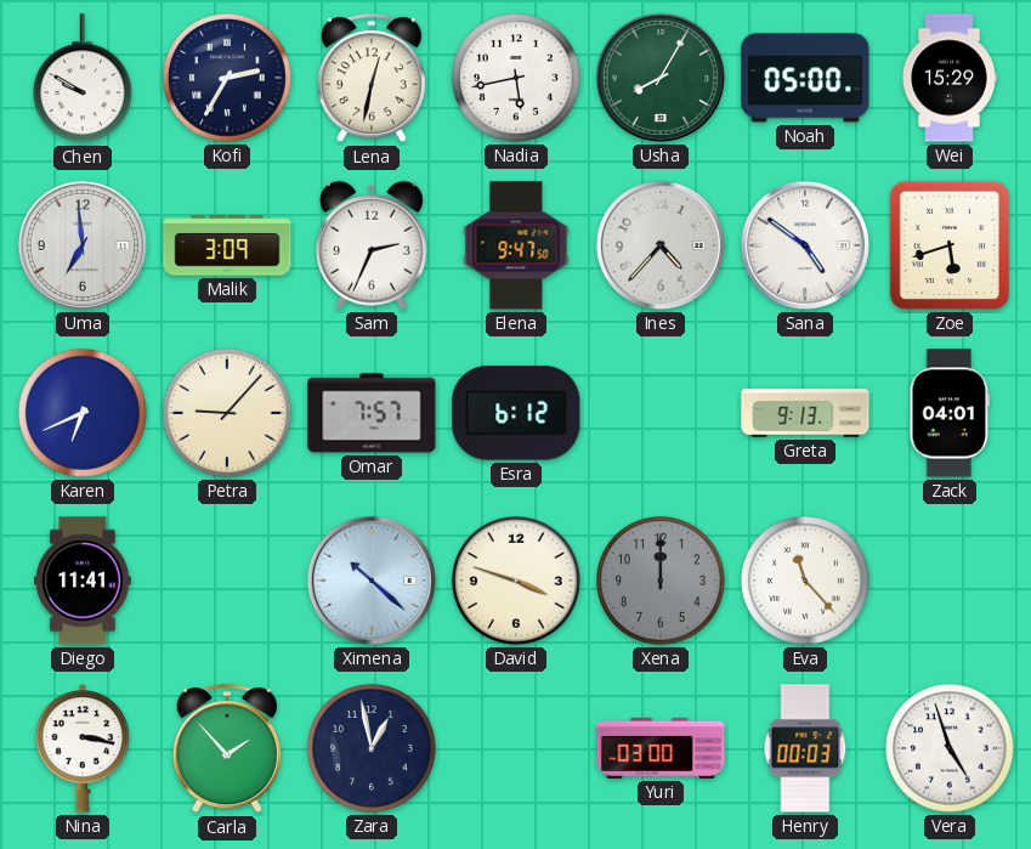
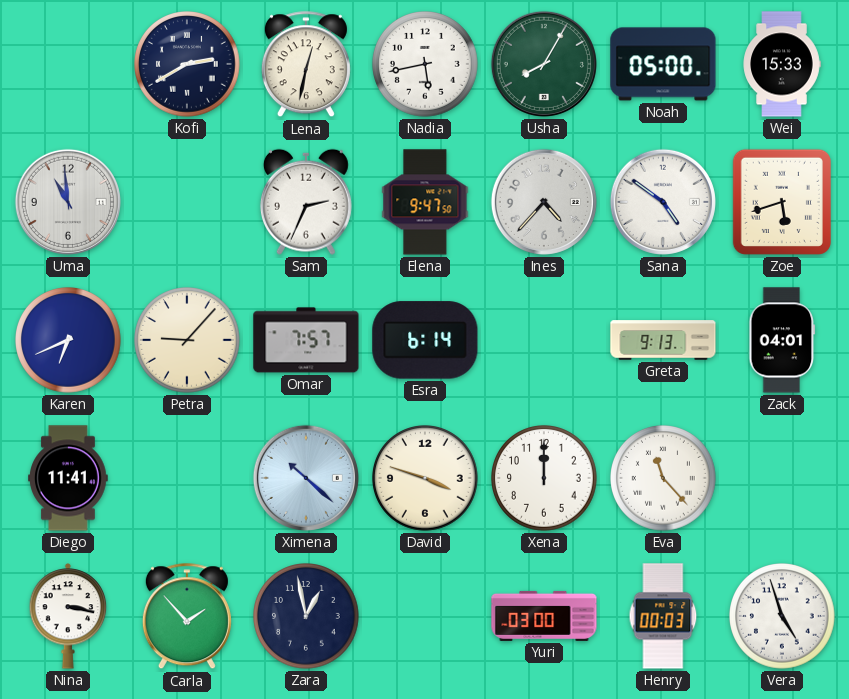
Chen: 9:50 -> none
Kofi: 2:35 -> 2:40
Wei: 15:29 -> 15:33
Uma: 6:59 -> 10:59
Malik: 3:09 -> none
Esra: 6:12 -> 6:14
Xena dial: grey -> white
